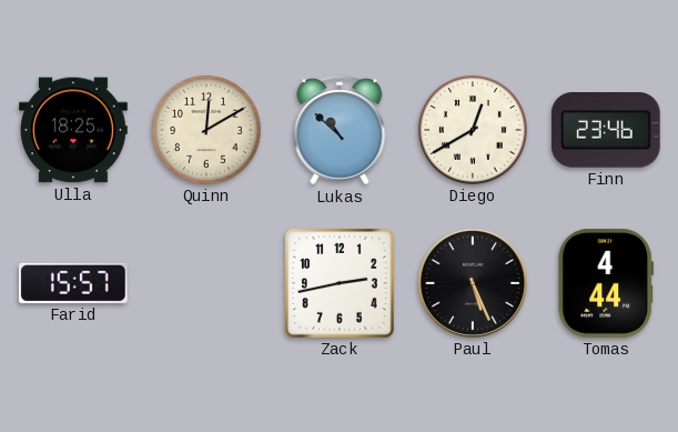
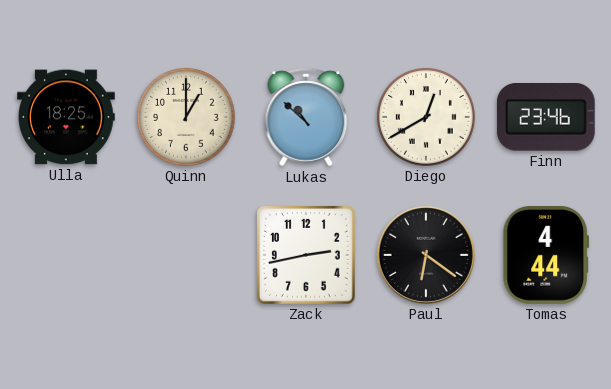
Quinn: 12:10 -> 1:00
Farid: 15:57 -> none
Paul: 5:26 -> 6:21
